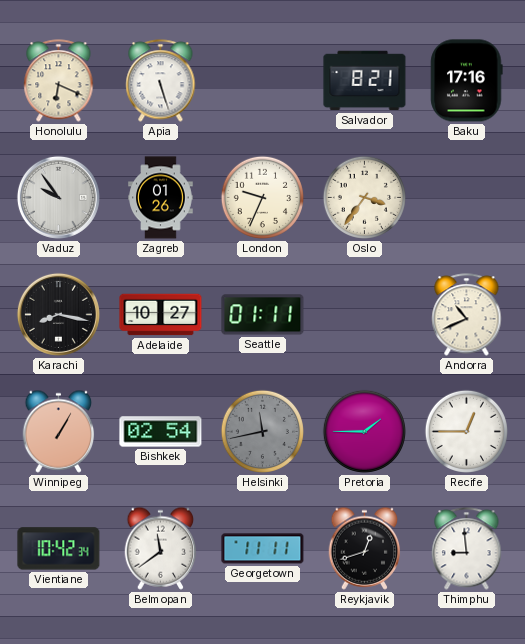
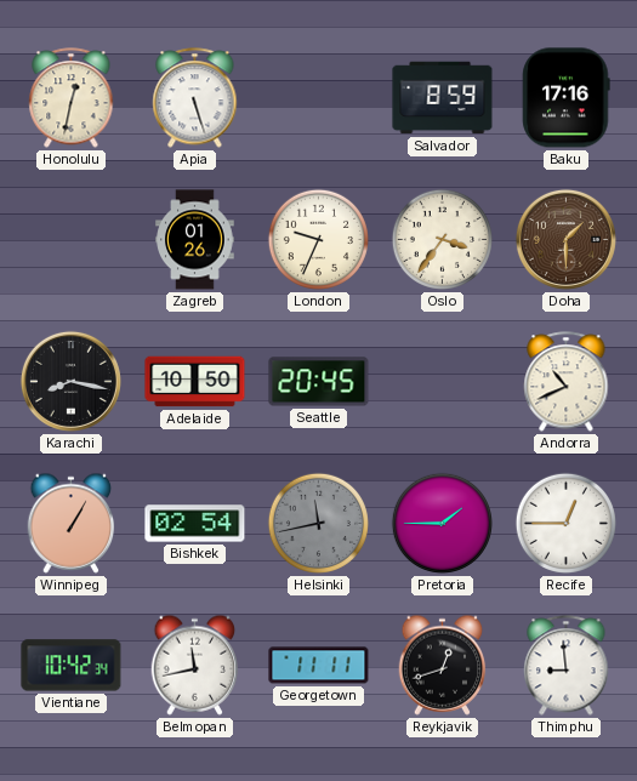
Honolulu: 6:19 -> 12:32
Salvador: 8:21 -> 8:59
Vaduz: 9:54 -> none
Doha: none -> 1:30
Adelaide: 10:27 -> 10:50
Seattle: 01:11 -> 20:45
Belmopan: 11:39 -> 11:43
